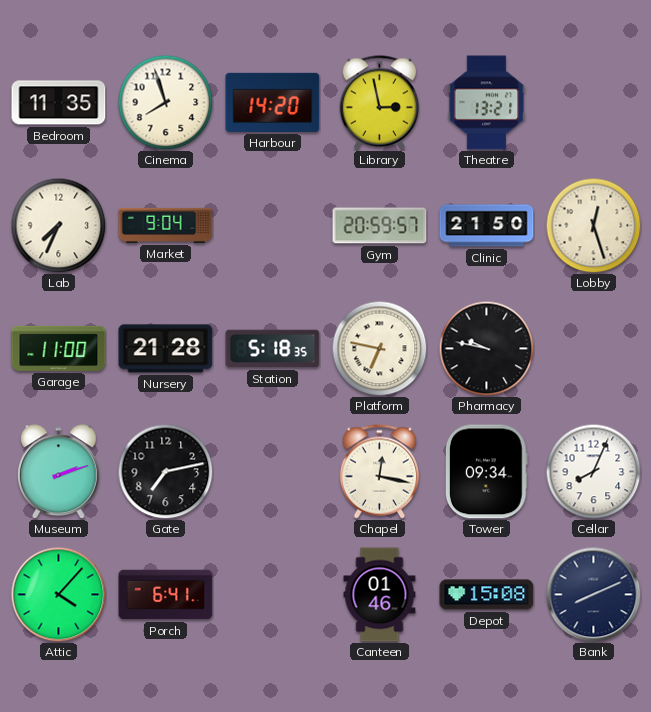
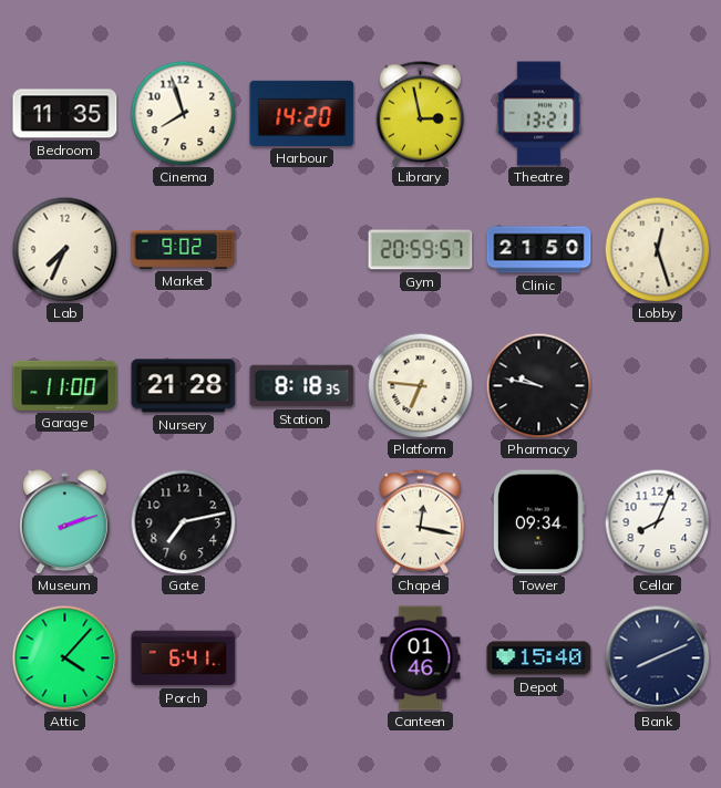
Market: 9:04 -> 9:02
Station: 5:18 -> 8:18
Platform: 6:47 -> 6:46
Depot: 15:08 -> 15:40
